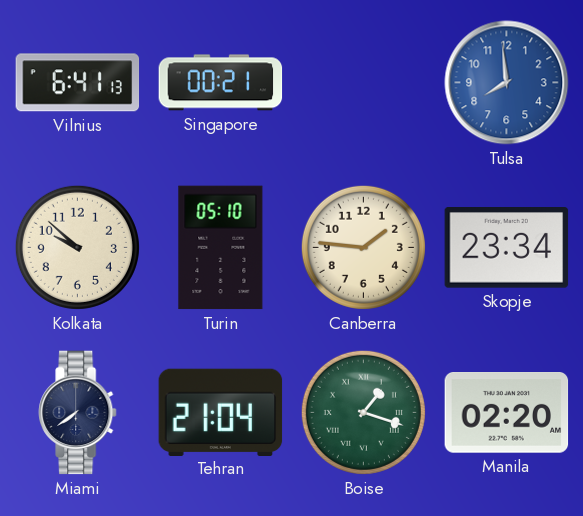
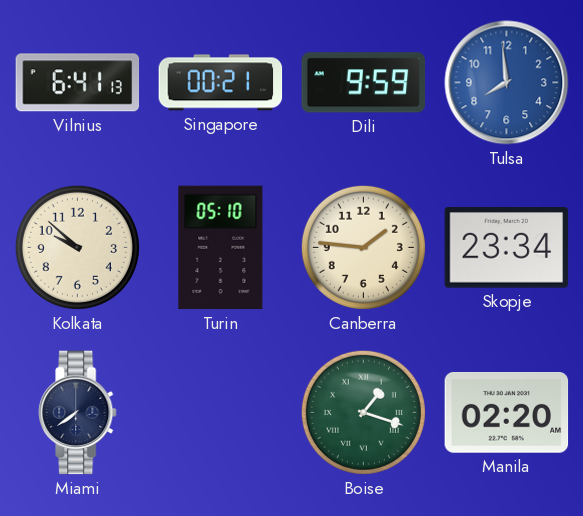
Dili: none -> 9:59
Tehran: 21:04 -> none
